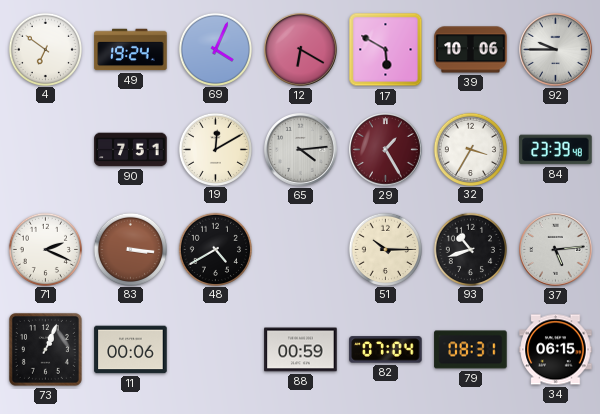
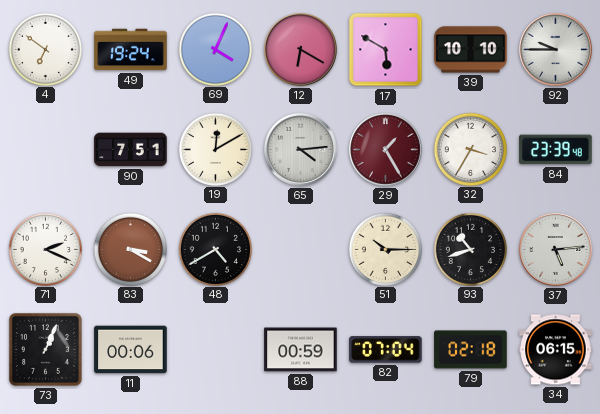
39: 10:06 -> 10:10
83: 3:16 -> 3:20
79: 08:31 -> 02:18
